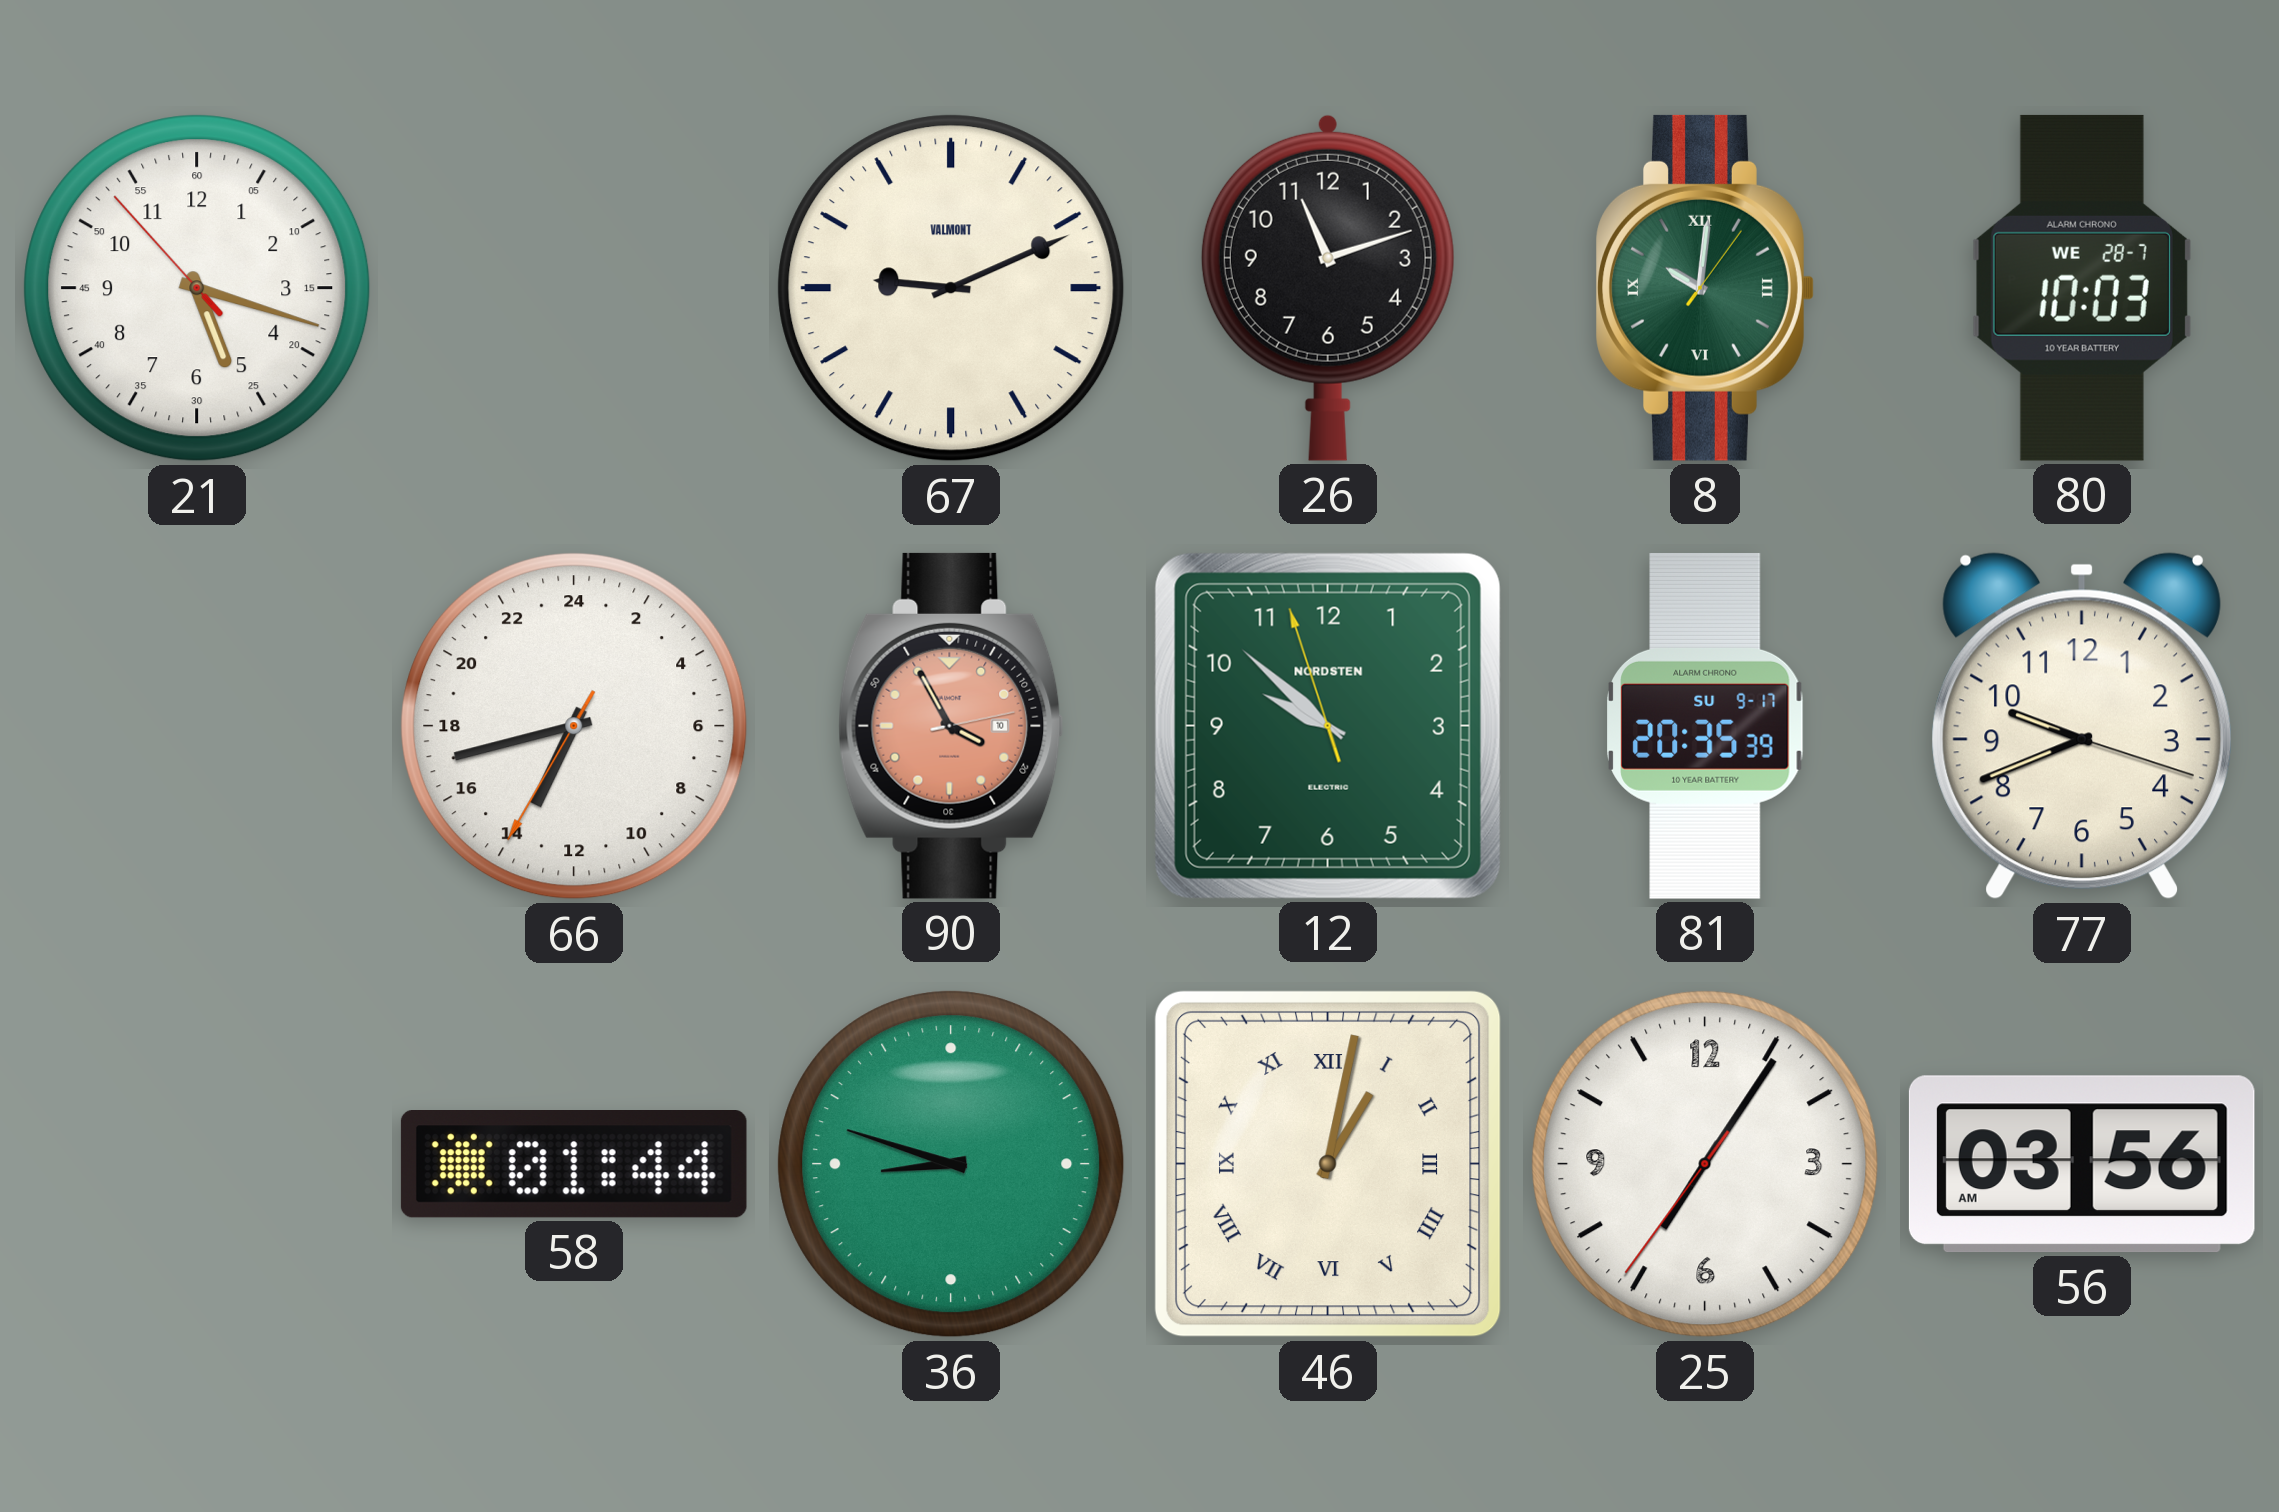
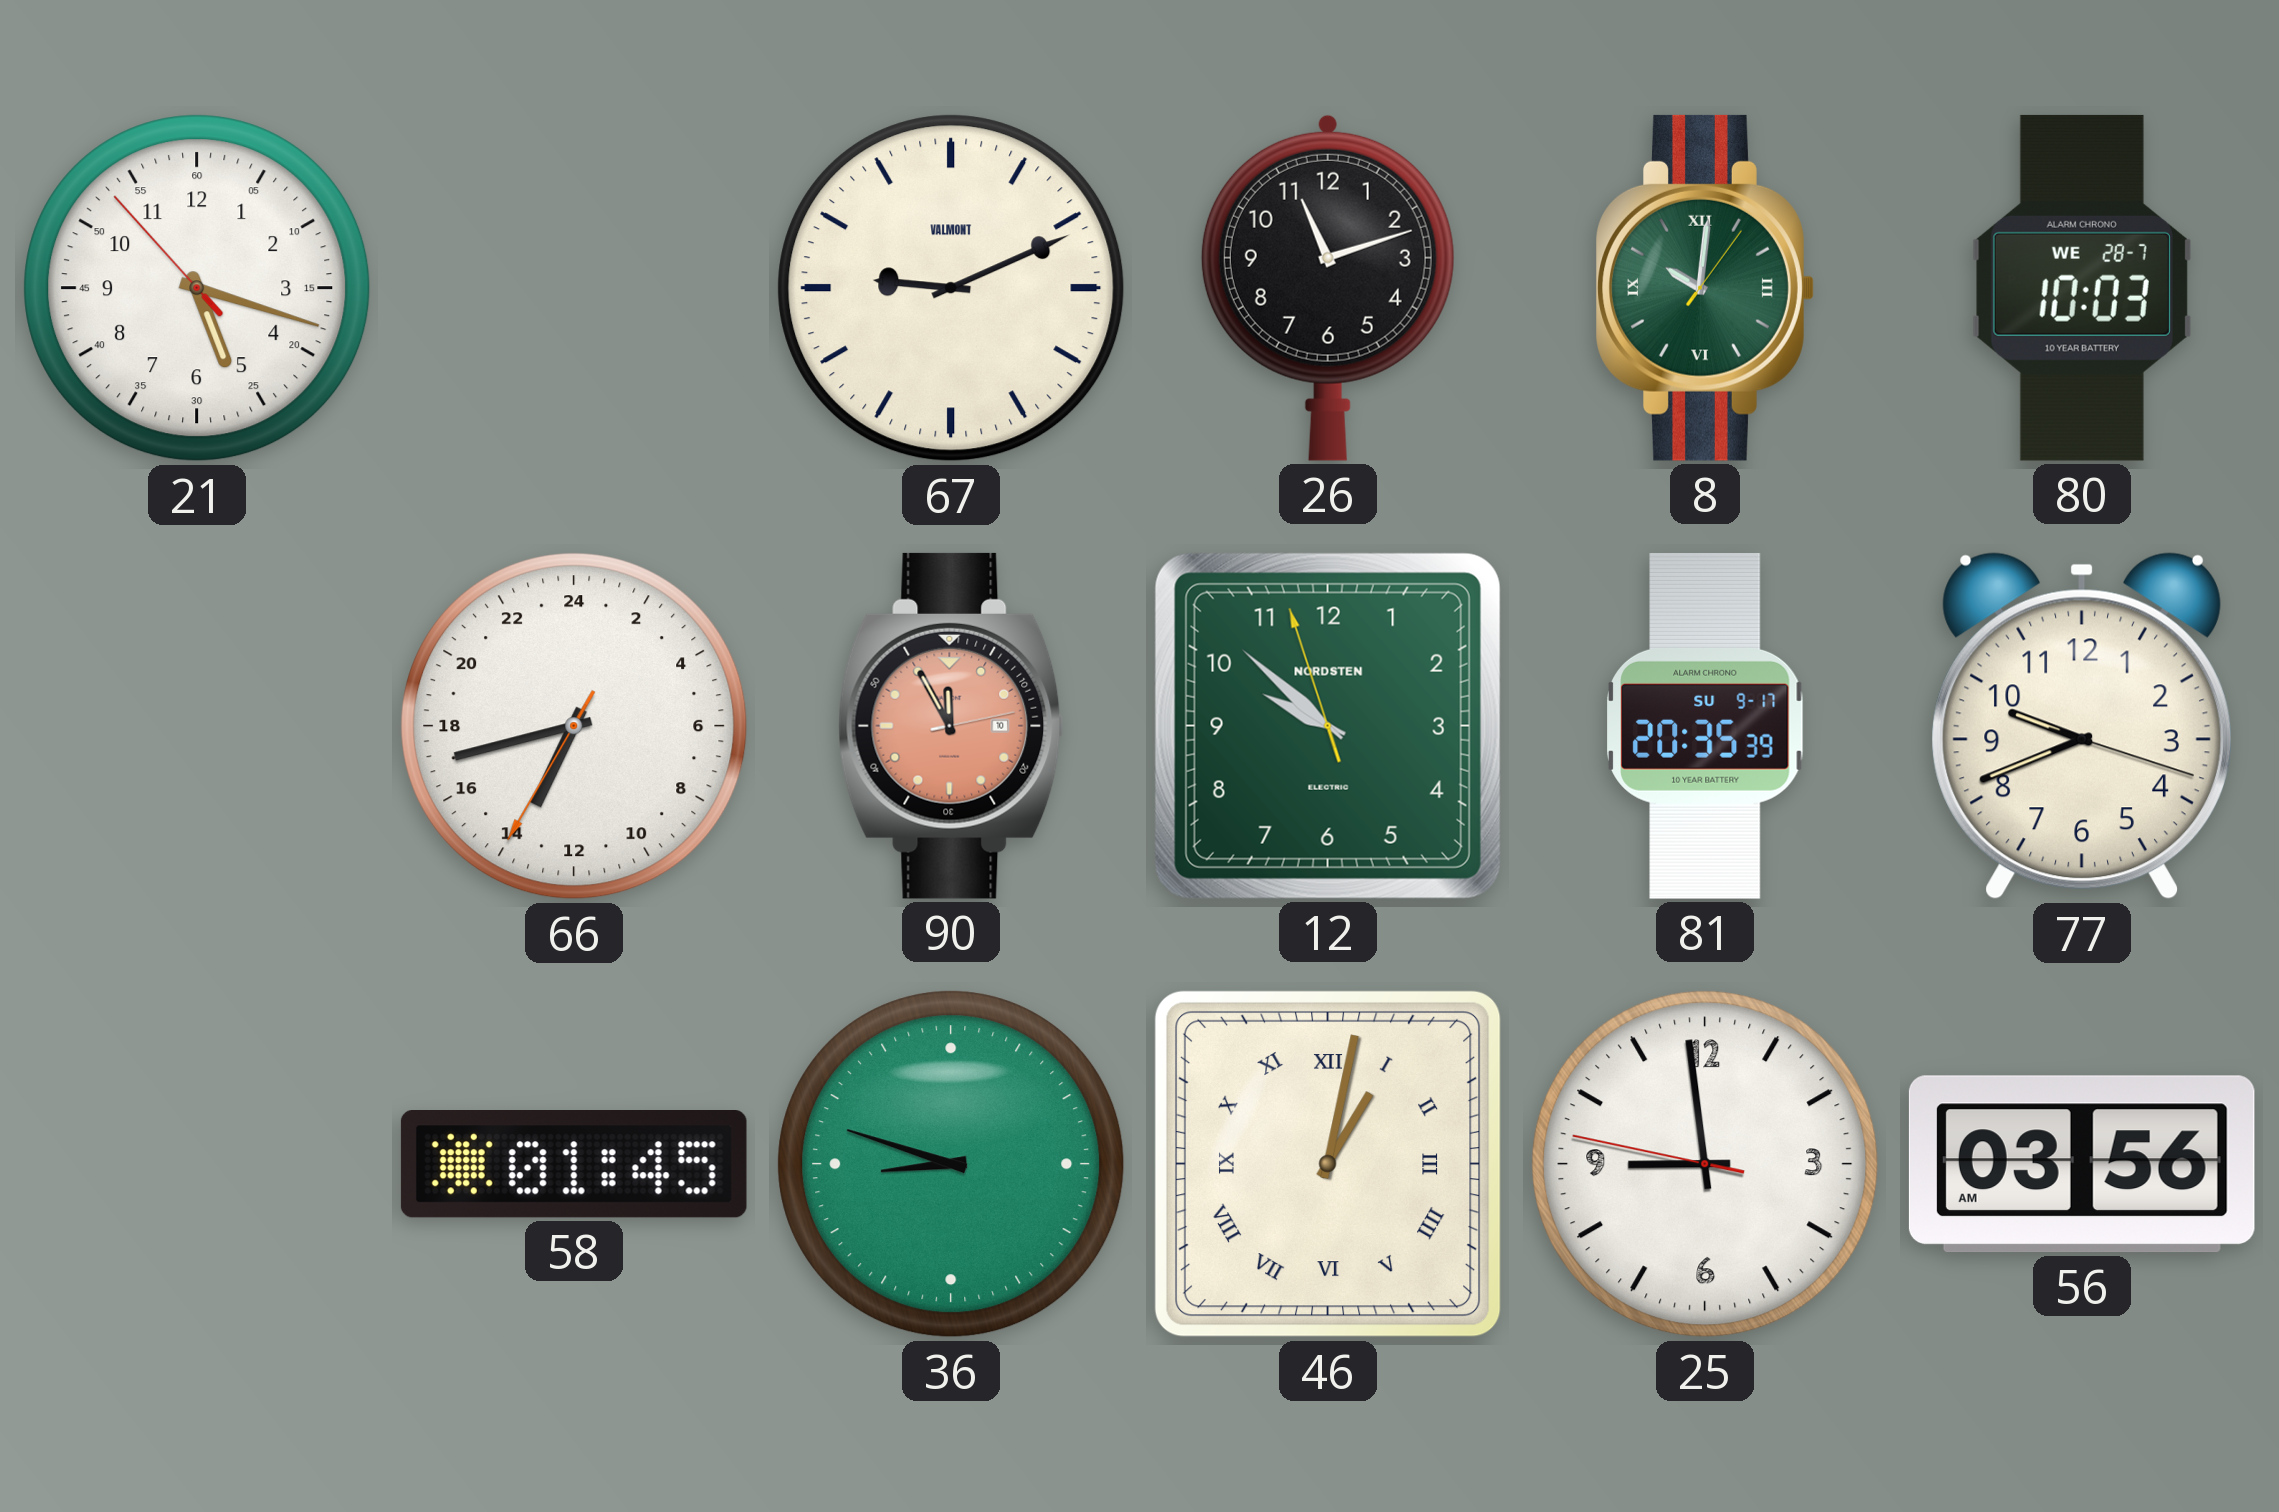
90: 3:55 -> 11:55
58: 01:44 -> 01:45
25: 7:05 -> 8:58
